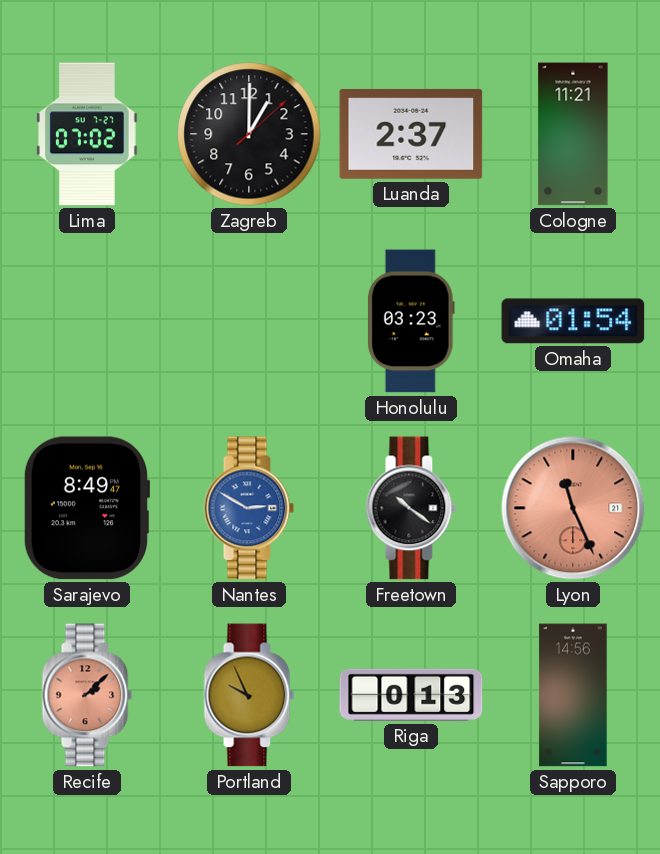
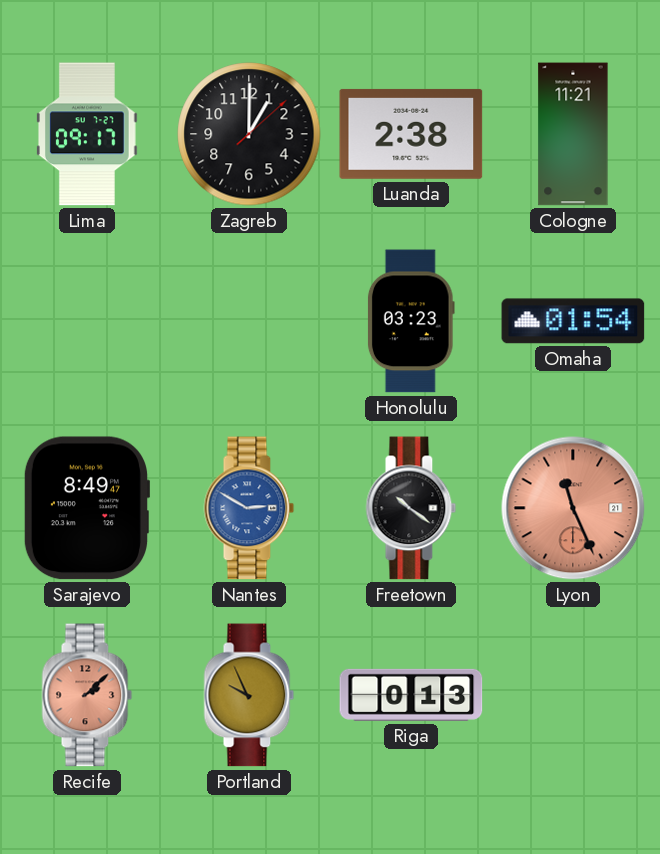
Lima: 07:02 -> 09:17
Luanda: 2:37 -> 2:38
Sapporo: 14:56 -> none
